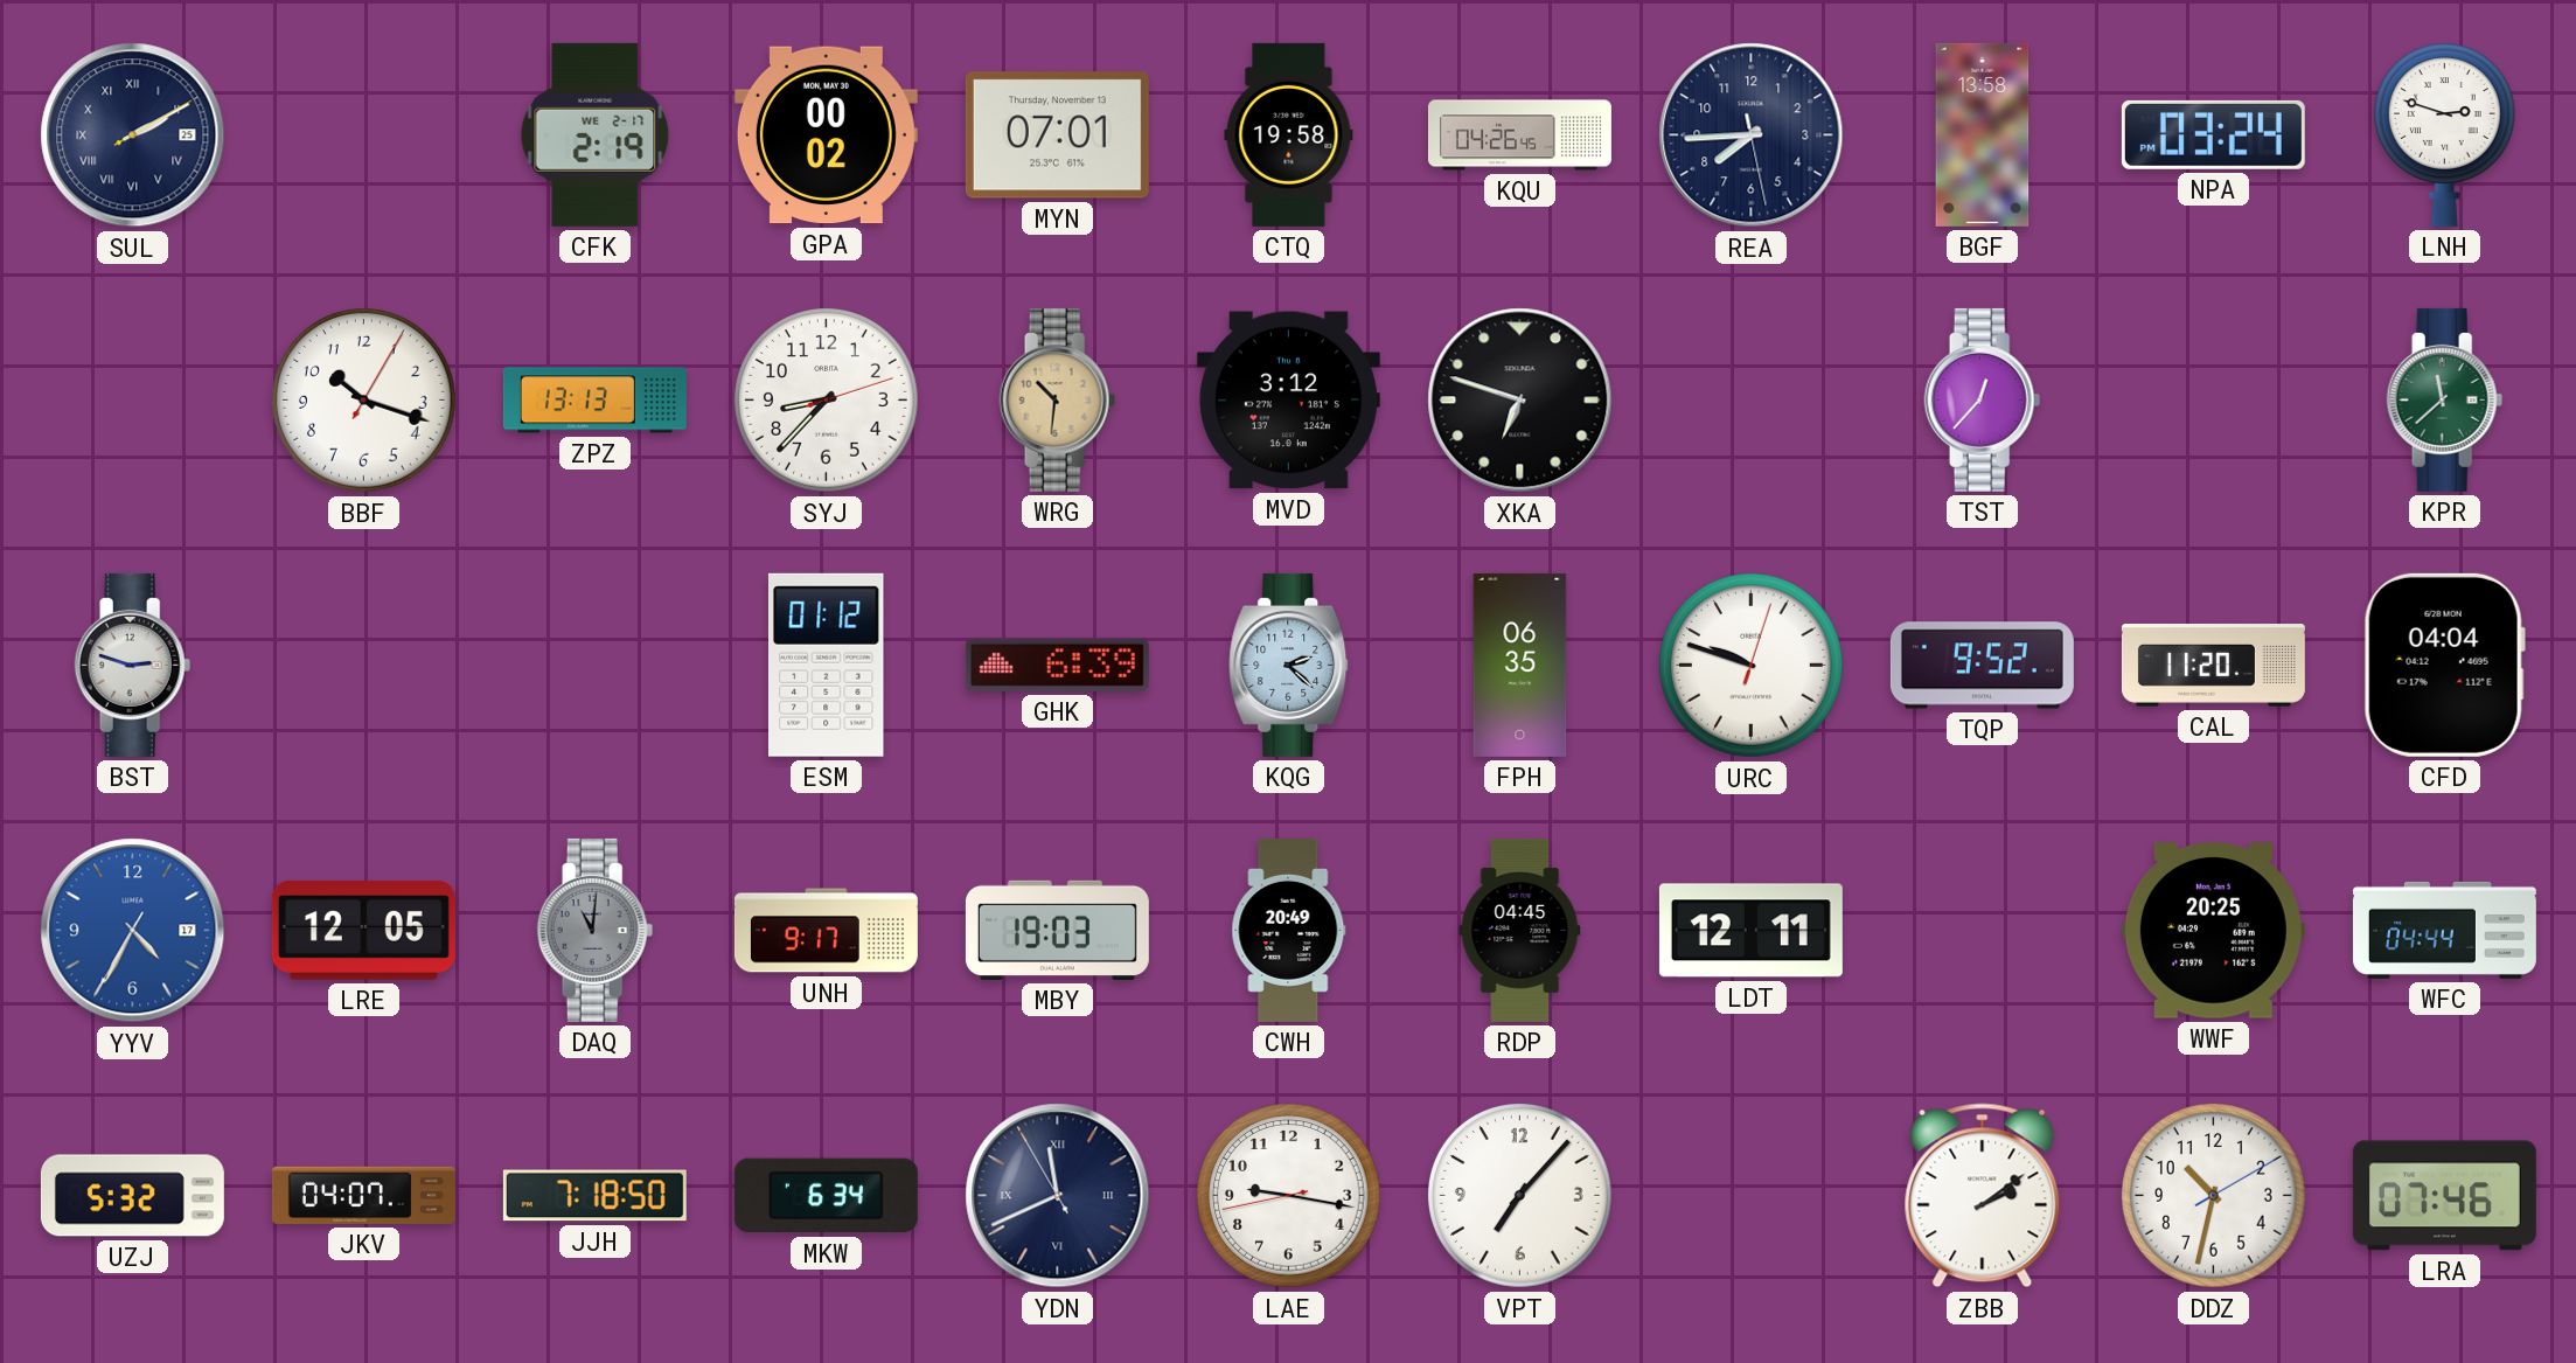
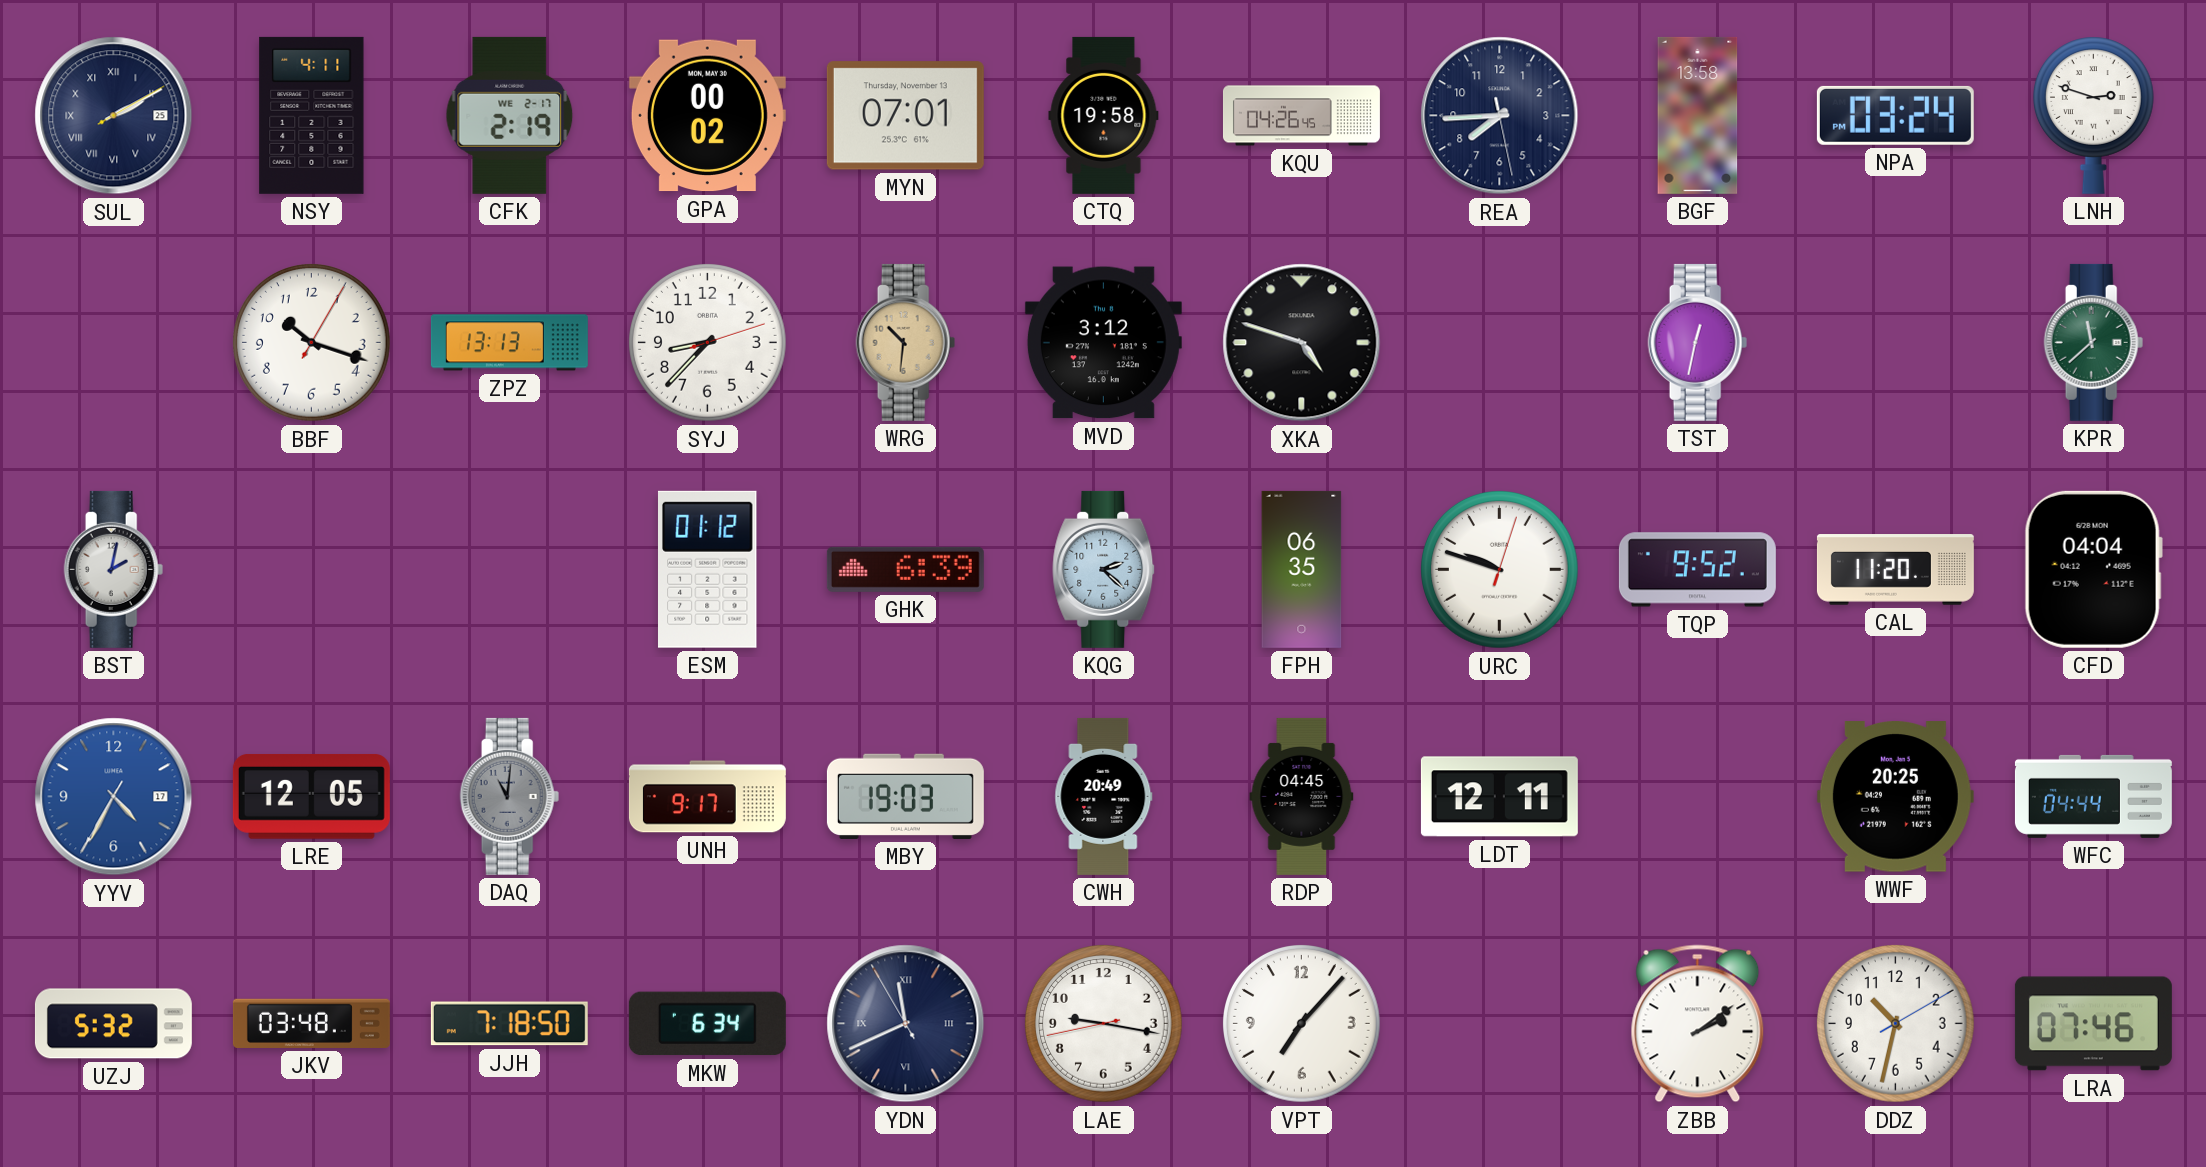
NSY: none -> 4:11
XKA: 6:48 -> 4:48
TST: 12:37 -> 12:32
BST: 2:48 -> 2:02
JKV: 04:07 -> 03:48
